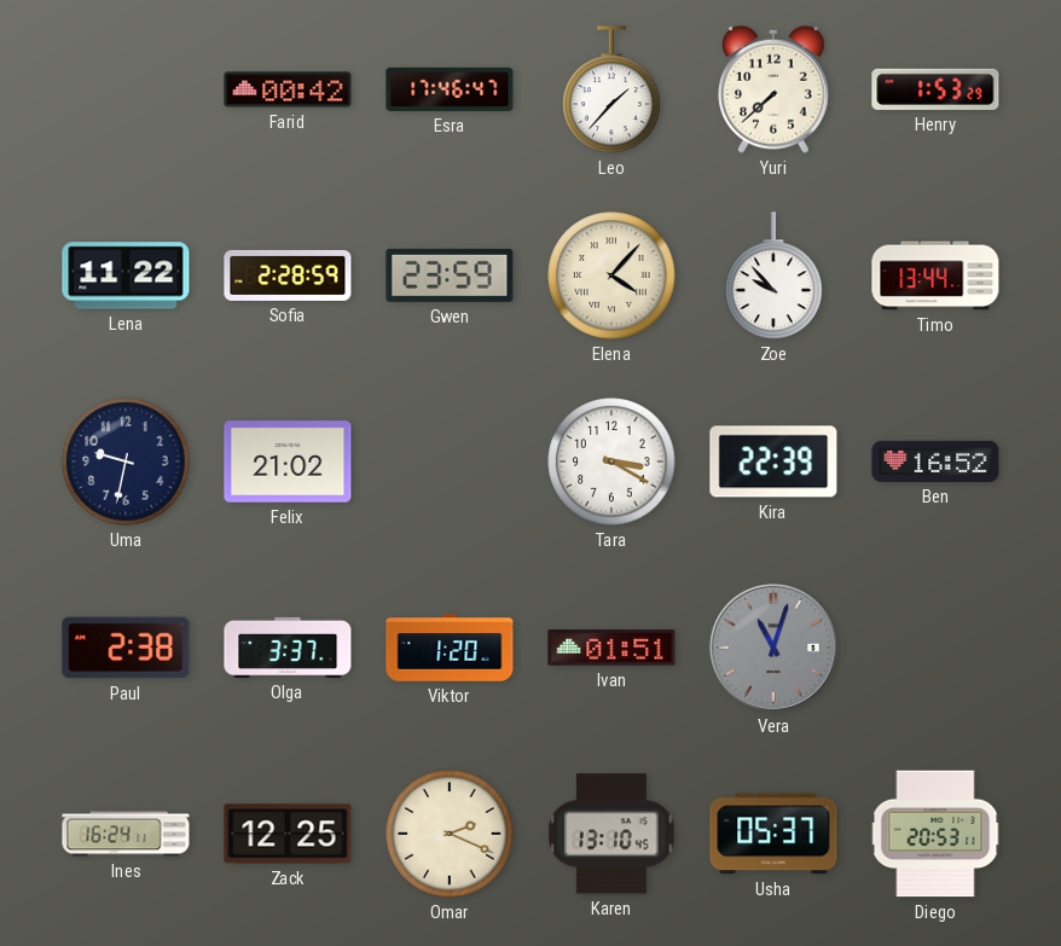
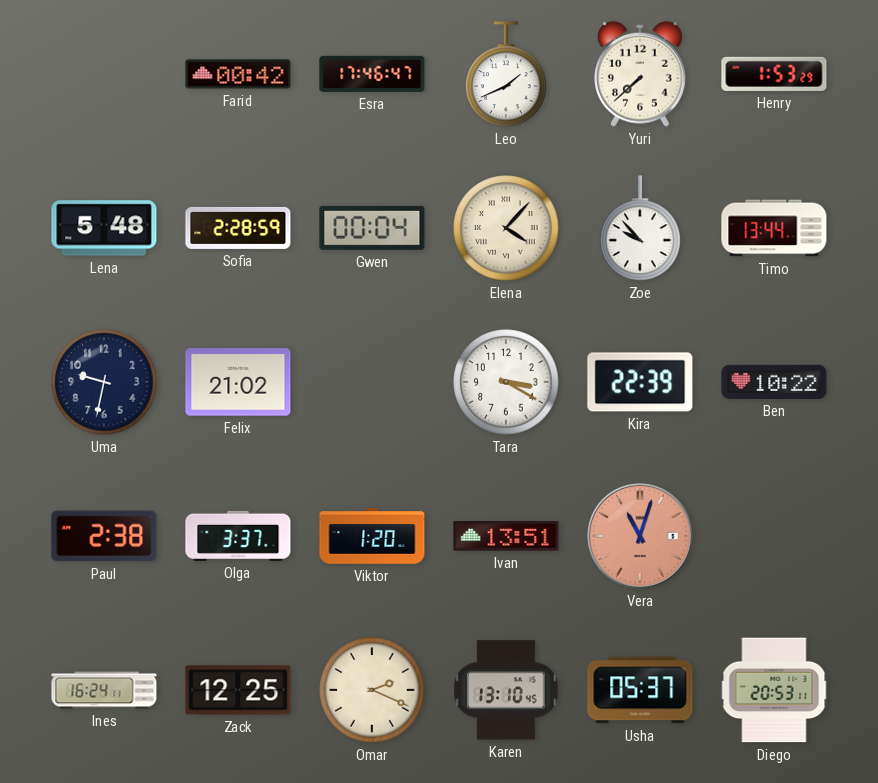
Leo: 1:37 -> 1:41
Lena: 11:22 -> 5:48
Gwen: 23:59 -> 00:04
Ben: 16:52 -> 10:22
Ivan: 01:51 -> 13:51
Vera dial: grey -> salmon
